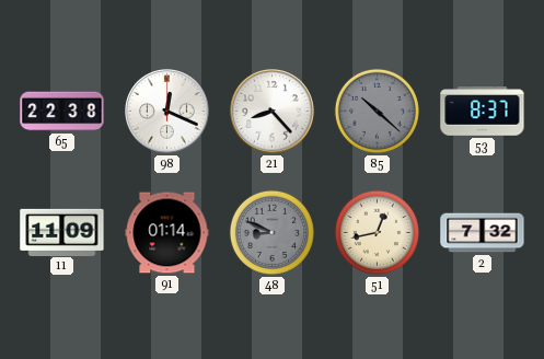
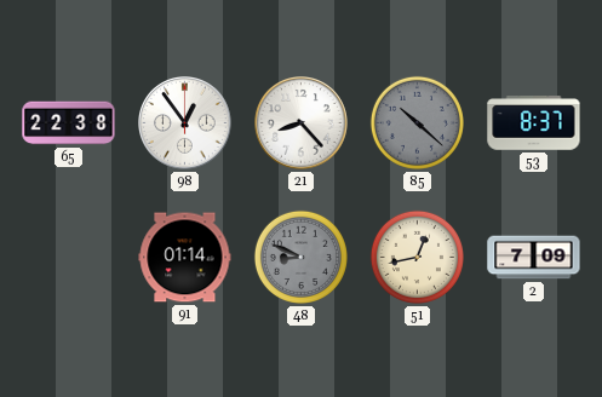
98: 12:19 -> 12:54
11: 11:09 -> none
2: 7:32 -> 7:09
